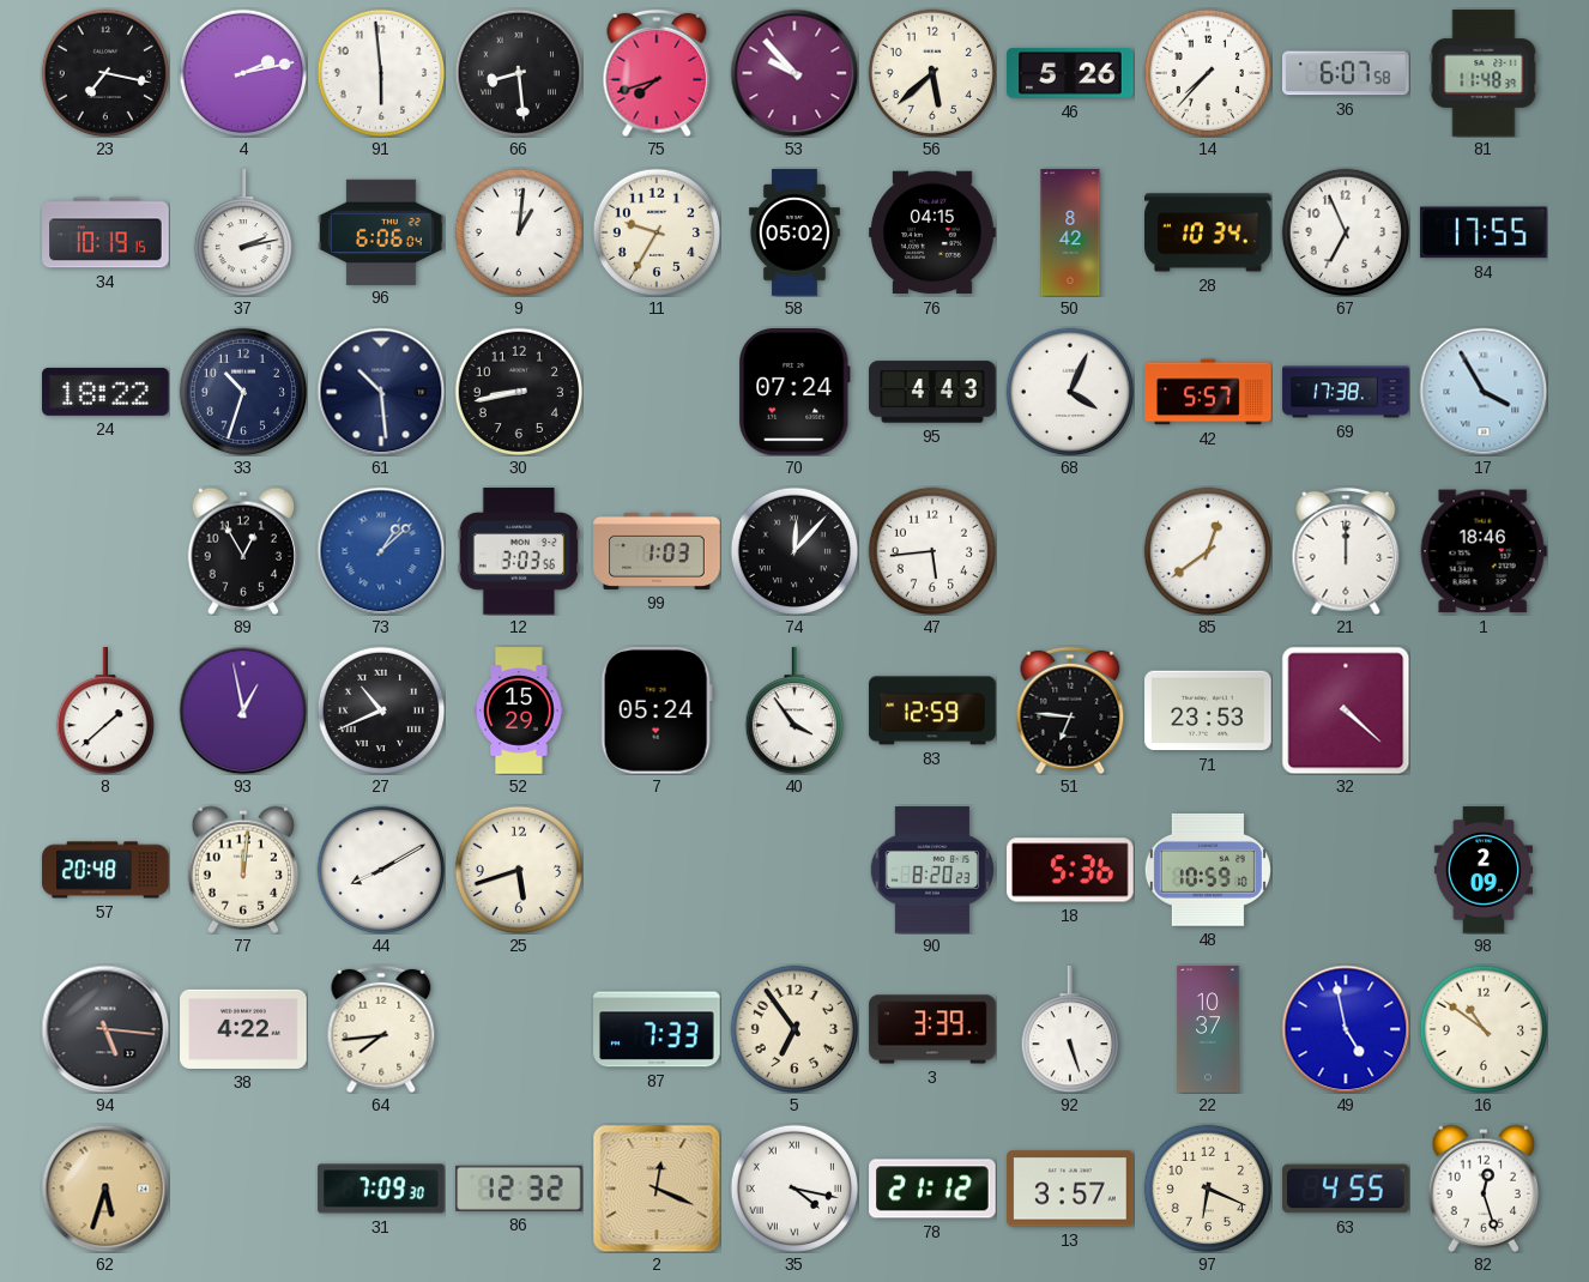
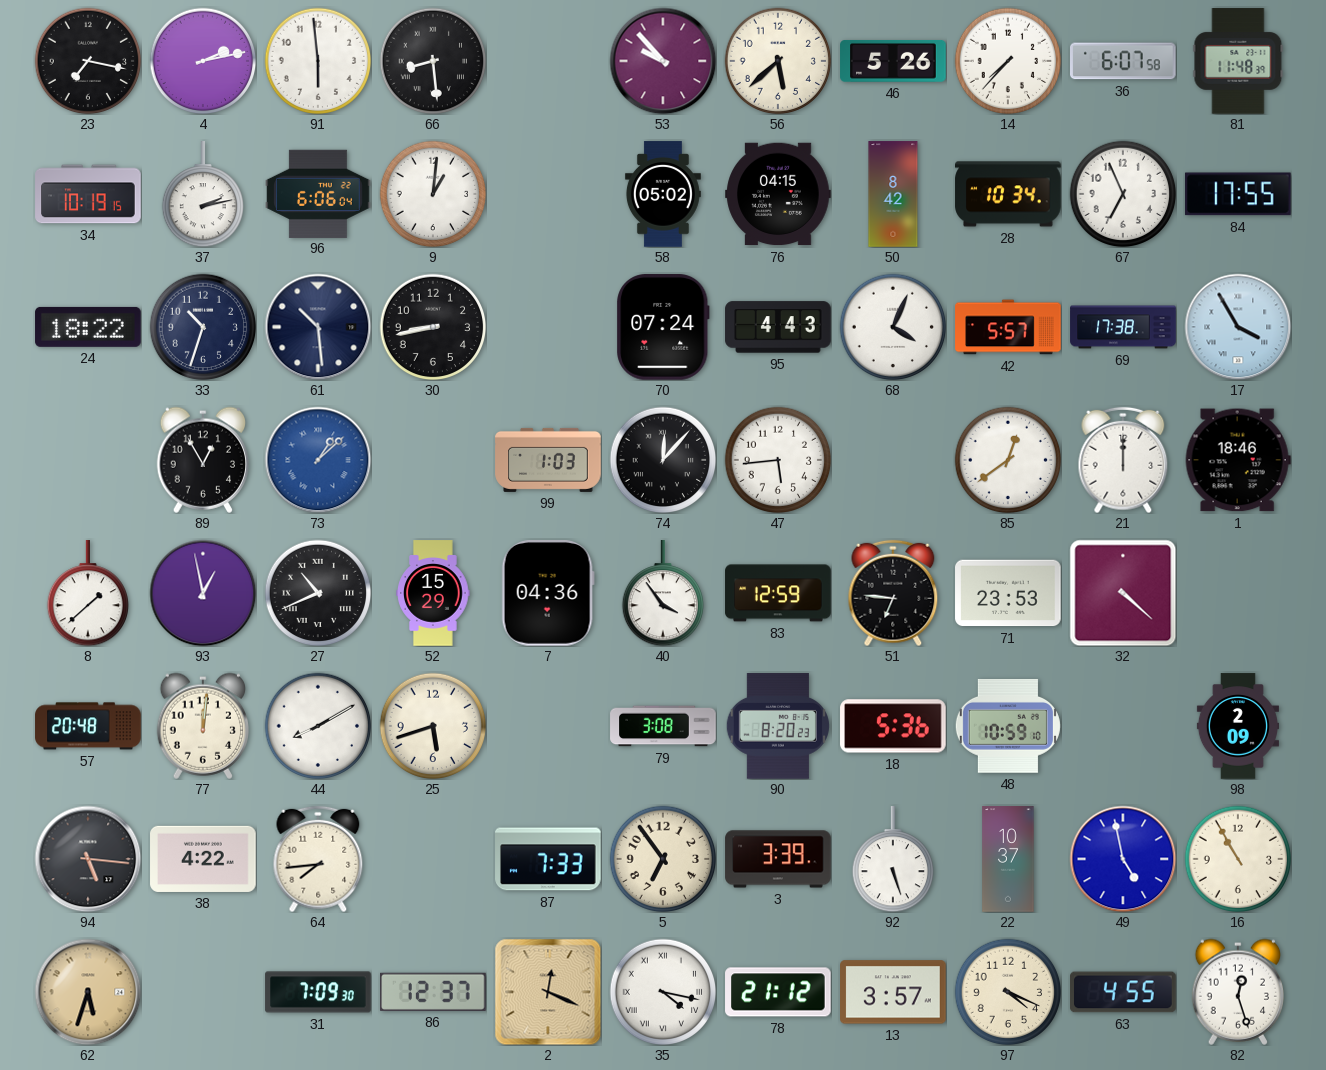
75: 7:42 -> none
11: 9:35 -> none
12: 3:03 -> none
7: 05:24 -> 04:36
79: none -> 3:08
16: 10:51 -> 10:55
86: 12:32 -> 12:37
97: 6:19 -> 4:19
